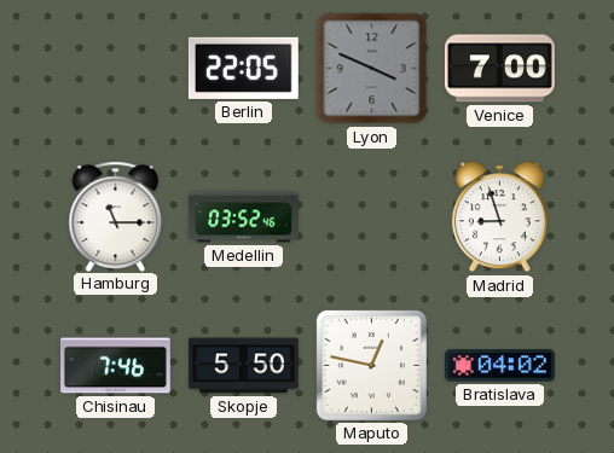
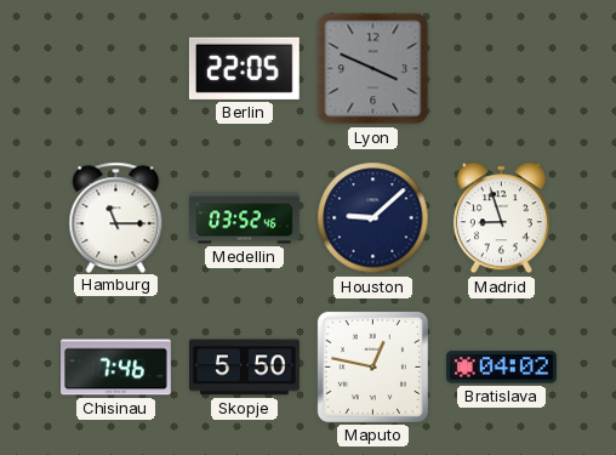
Venice: 7:00 -> none
Houston: none -> 9:08
